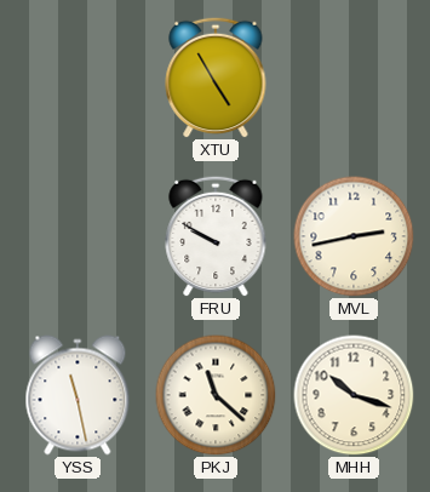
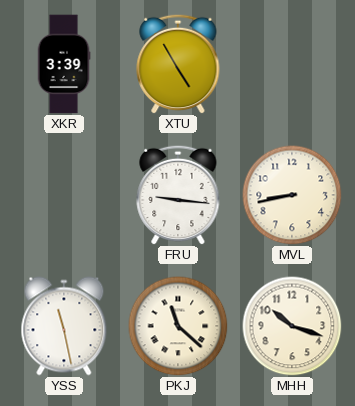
XKR: none -> 3:39
FRU: 9:50 -> 9:16
MVL: 2:43 -> 8:43
